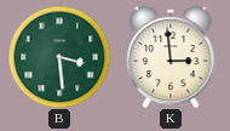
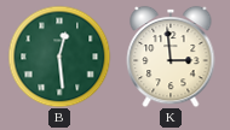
B: 3:29 -> 12:29
